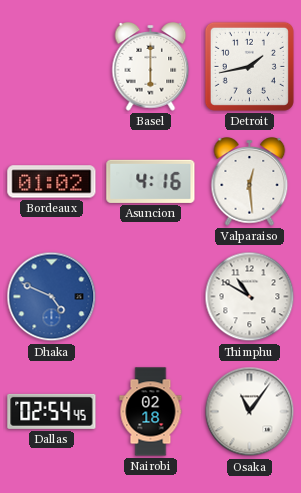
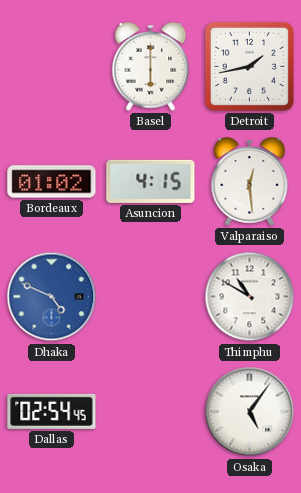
Asuncion: 4:16 -> 4:15
Nairobi: 02:18 -> none
Osaka: 11:06 -> 5:06
